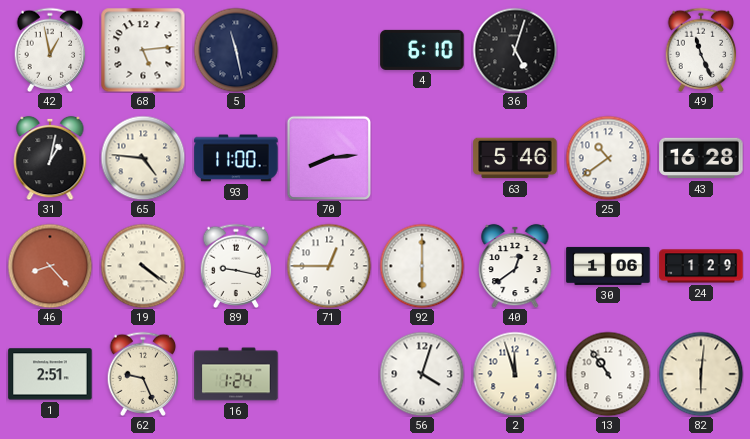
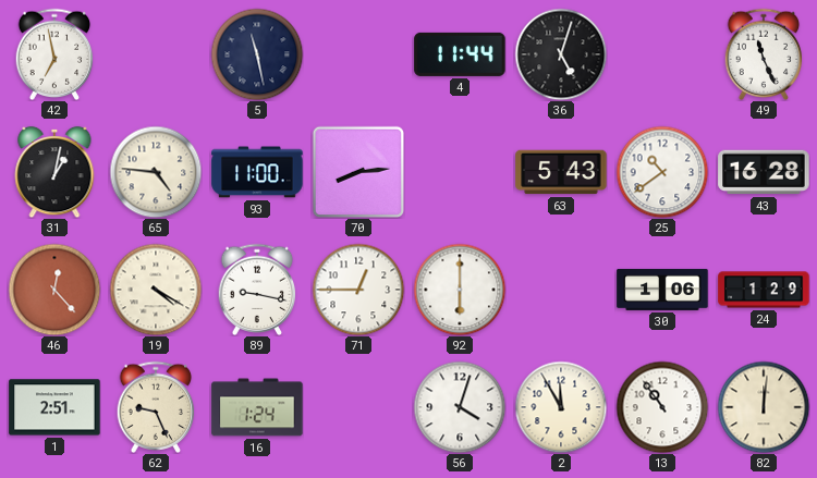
42: 12:58 -> 6:58
68: 5:14 -> none
4: 6:10 -> 11:44
63: 5:46 -> 5:43
46: 8:23 -> 12:23
19: 4:21 -> 4:20
40: 12:39 -> none
2: 11:57 -> 11:55
82: 6:01 -> 12:01
